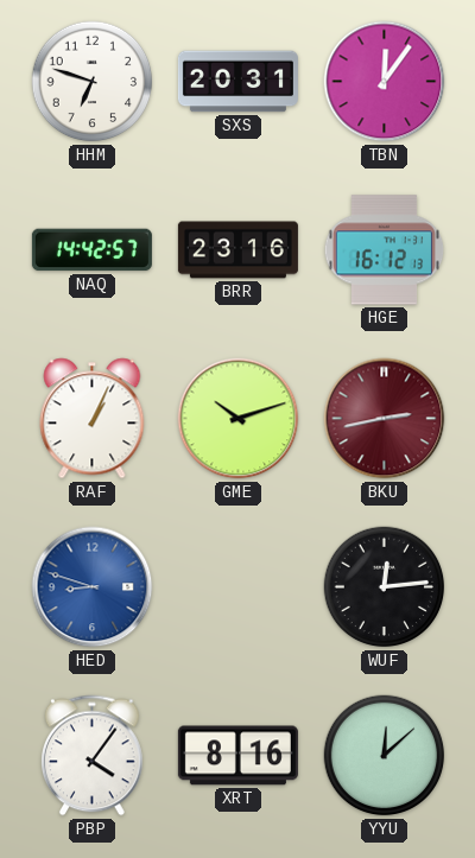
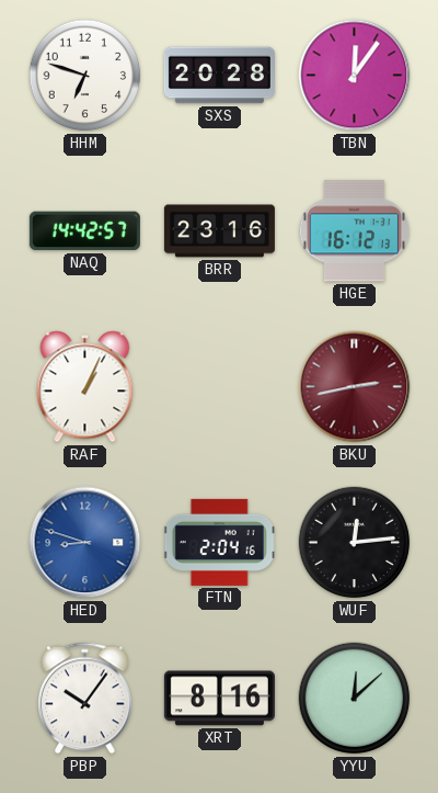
SXS: 20:31 -> 20:28
GME: 10:12 -> none
FTN: none -> 2:04
PBP: 4:06 -> 10:06
